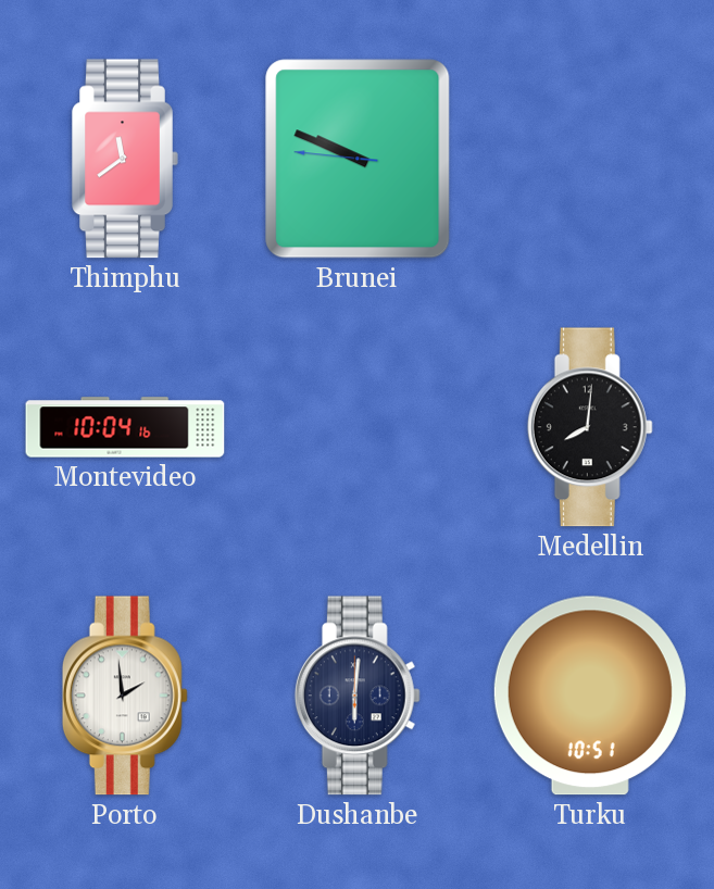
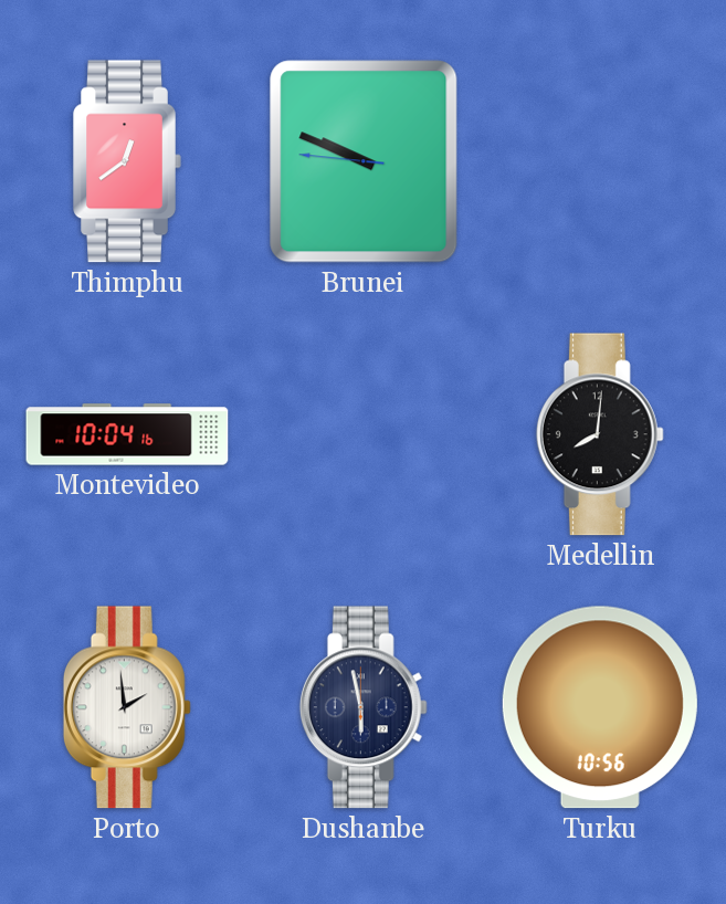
Thimphu: 11:39 -> 12:39
Dushanbe: 6:01 -> 5:58
Turku: 10:51 -> 10:56
